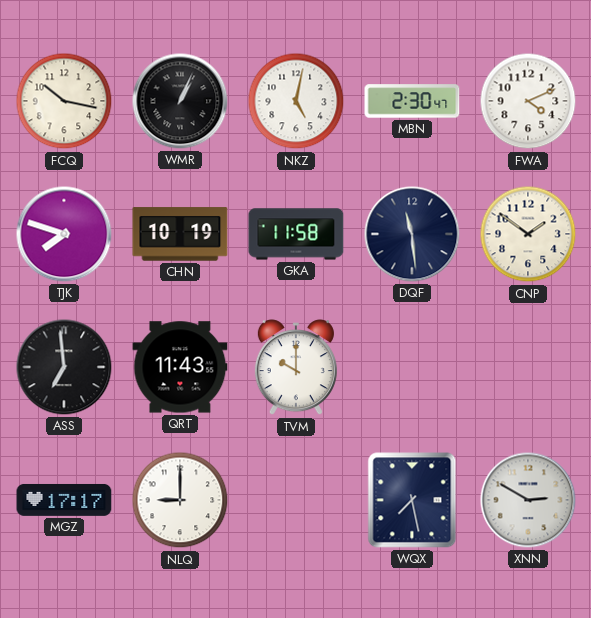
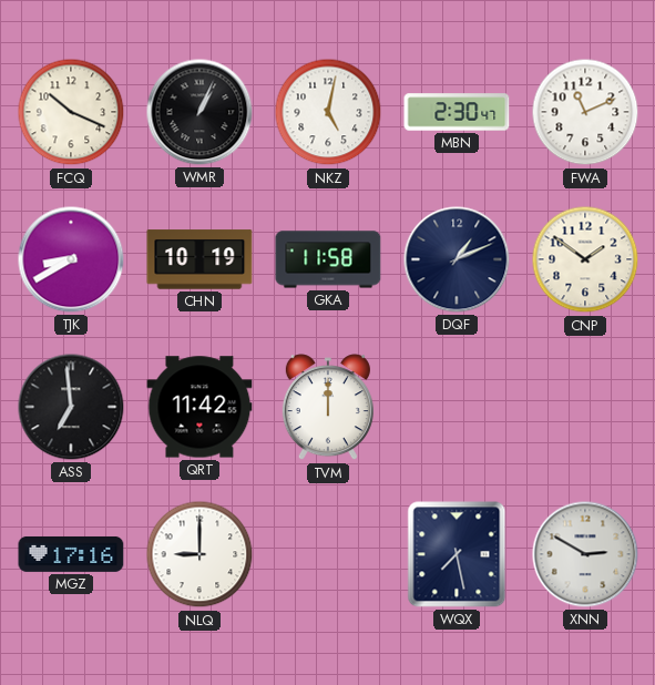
FCQ: 10:17 -> 10:19
FWA: 4:11 -> 11:11
TJK: 7:48 -> 8:40
DQF: 11:29 -> 1:11
QRT: 11:43 -> 11:42
TVM: 10:00 -> 12:00
MGZ: 17:17 -> 17:16
